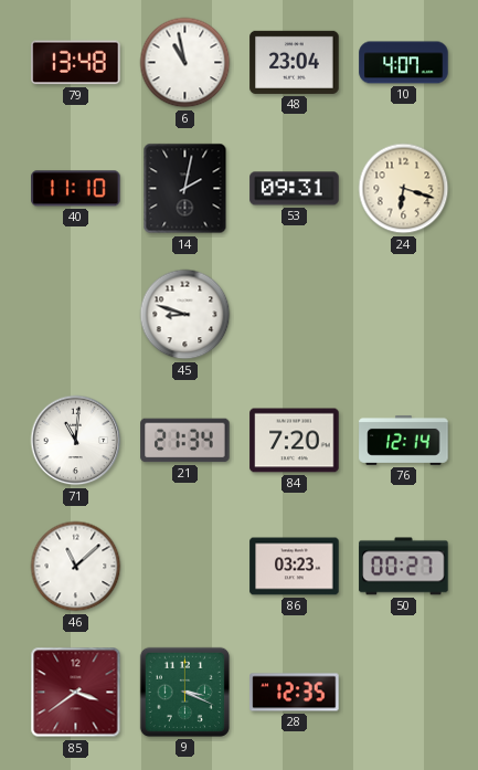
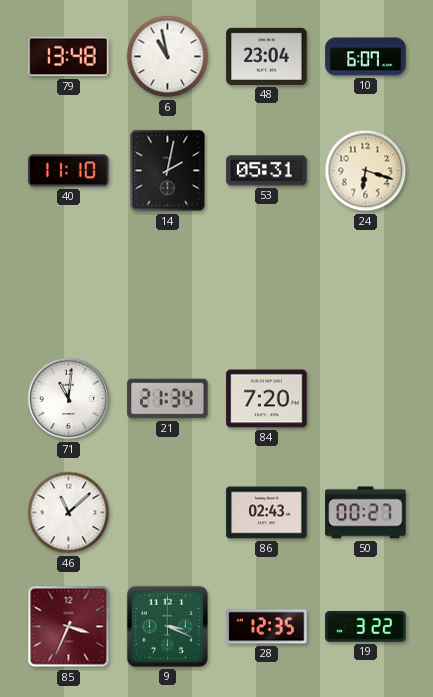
10: 4:07 -> 6:07
53: 09:31 -> 05:31
45: 8:48 -> none
76: 12:14 -> none
86: 03:23 -> 02:43
85: 3:39 -> 3:34
19: none -> 3:22
